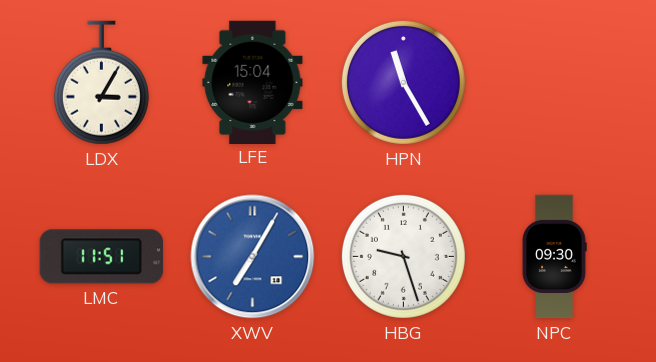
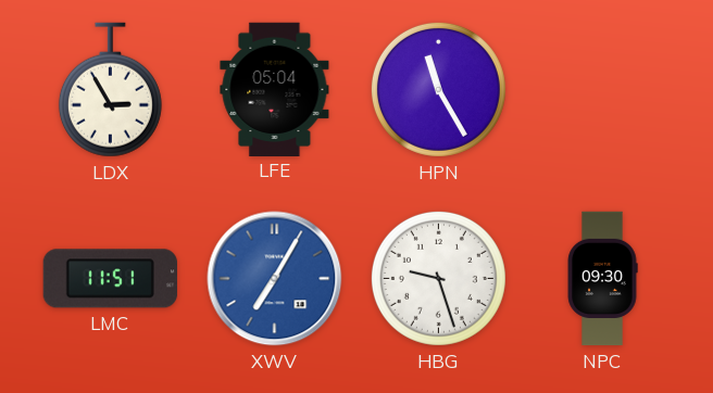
LDX: 3:05 -> 2:55
LFE: 15:04 -> 05:04
